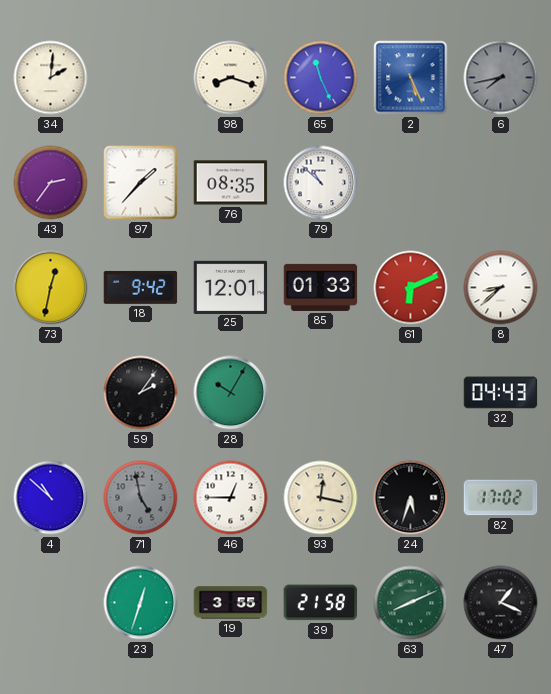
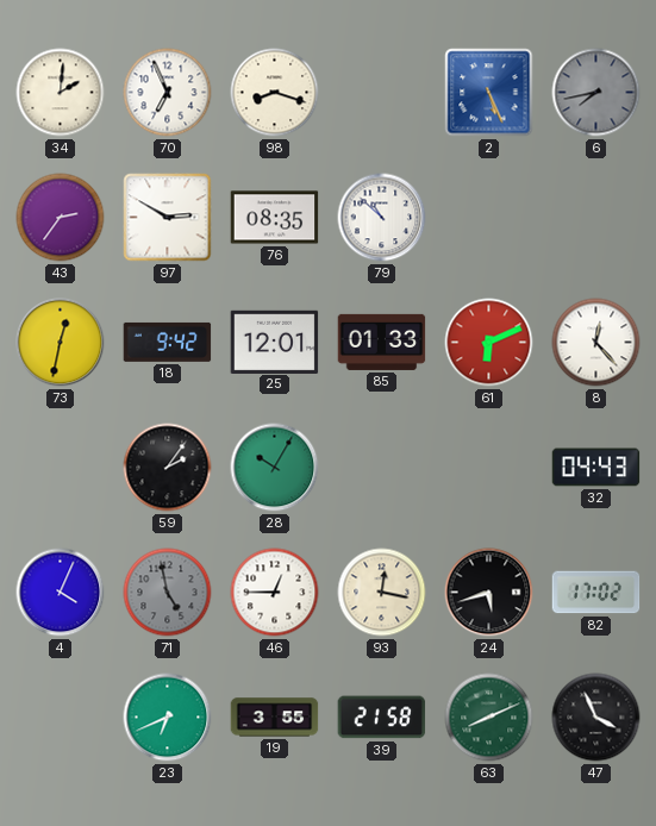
70: none -> 6:56
65: 11:26 -> none
97: 1:37 -> 2:50
8: 8:38 -> 12:23
4: 10:52 -> 4:04
24: 5:33 -> 5:42
23: 12:33 -> 6:41
47: 1:19 -> 3:56
